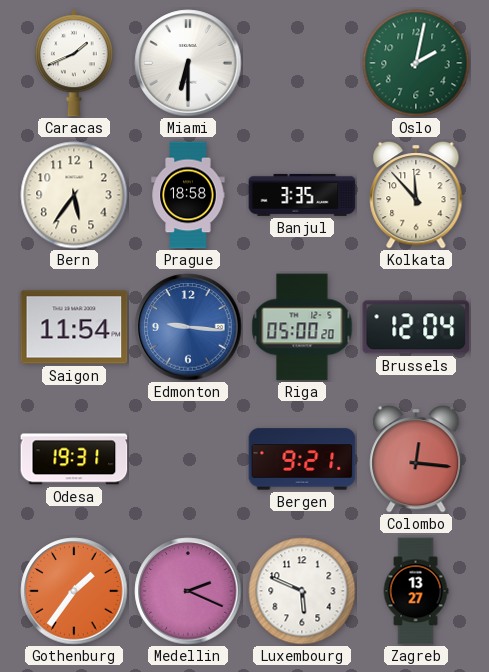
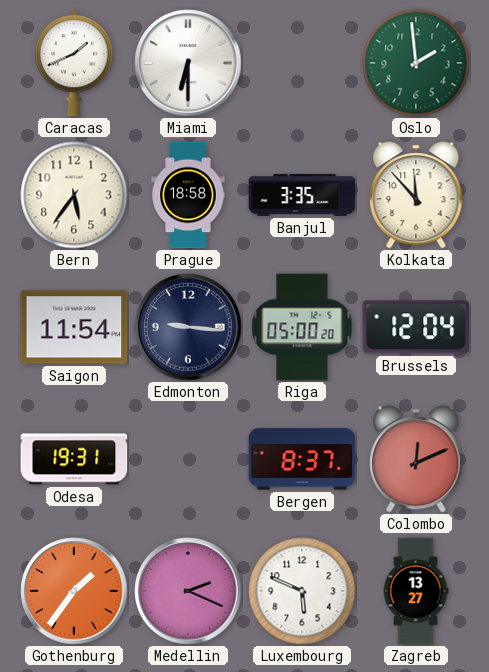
Oslo: 2:02 -> 1:59
Edmonton dial: blue -> navy
Bergen: 9:21 -> 8:37
Colombo: 12:16 -> 12:11
